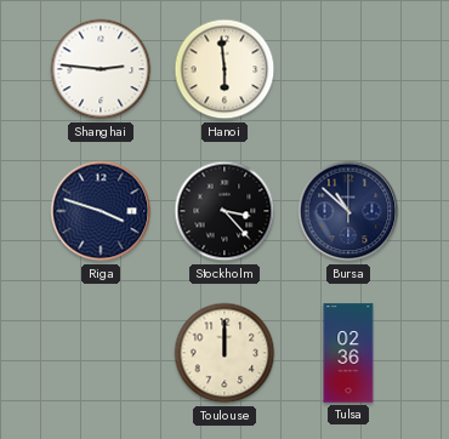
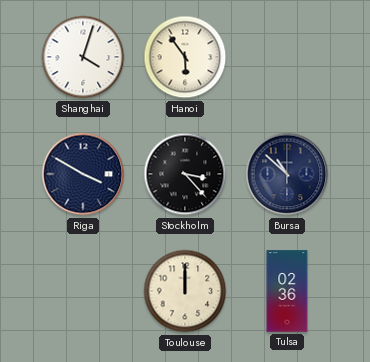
Shanghai: 2:46 -> 4:03
Hanoi: 5:59 -> 5:54
Riga: 3:48 -> 3:50
